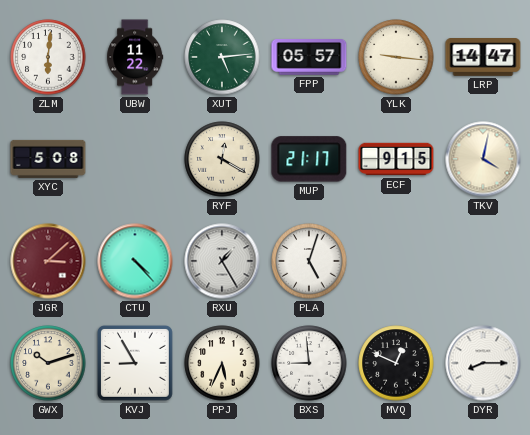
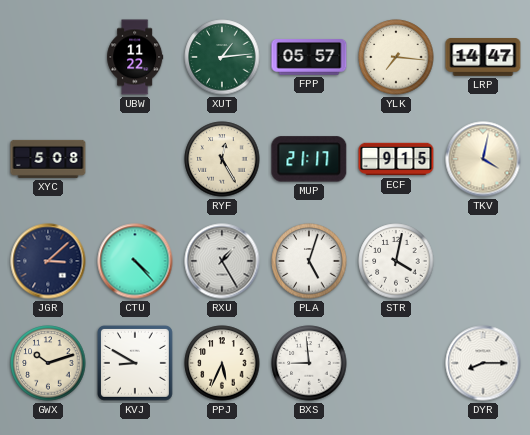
ZLM: 6:01 -> none
XUT: 5:14 -> 1:14
YLK: 9:16 -> 7:16
RYF: 12:20 -> 12:25
JGR dial: burgundy -> navy
STR: none -> 4:02
KVJ: 8:55 -> 8:50
MVQ: 12:49 -> none
